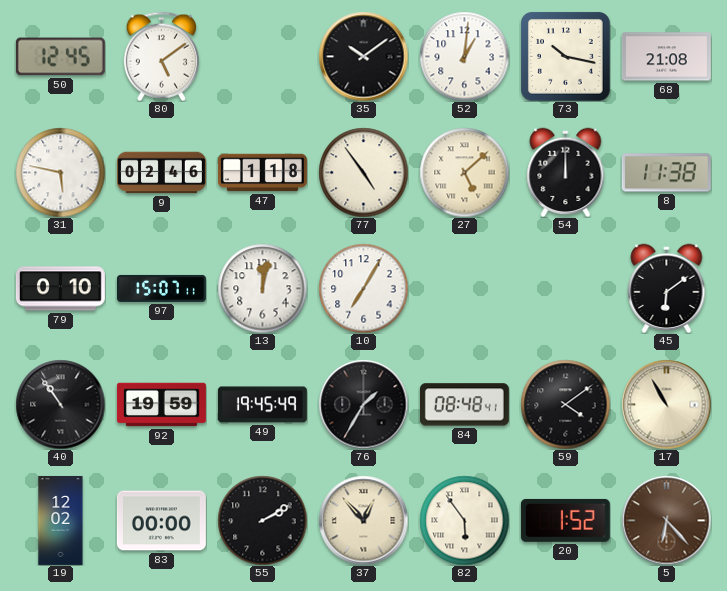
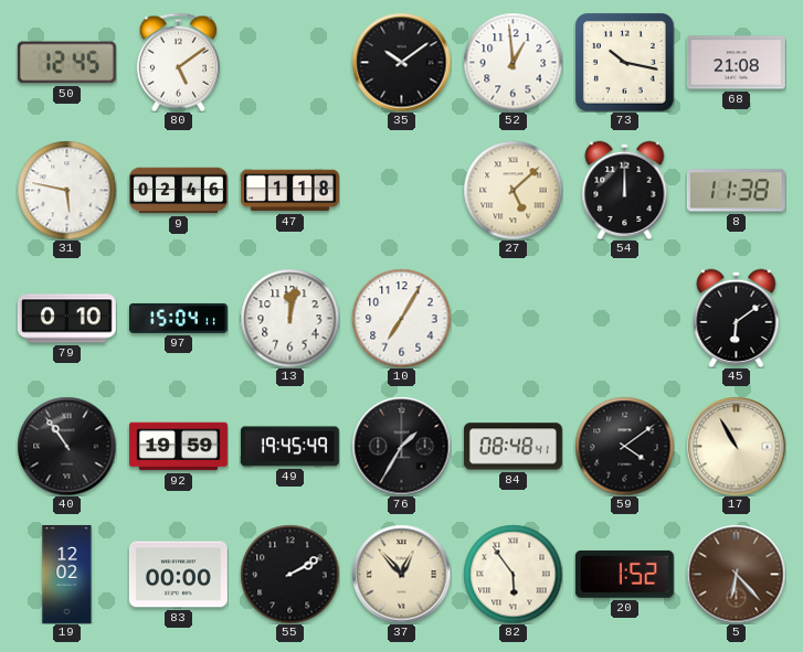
52: 1:01 -> 12:59
77: 4:54 -> none
97: 15:07 -> 15:04
